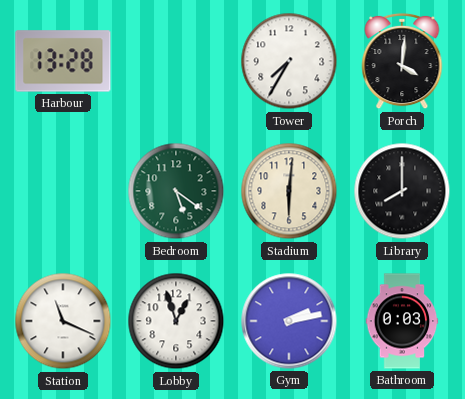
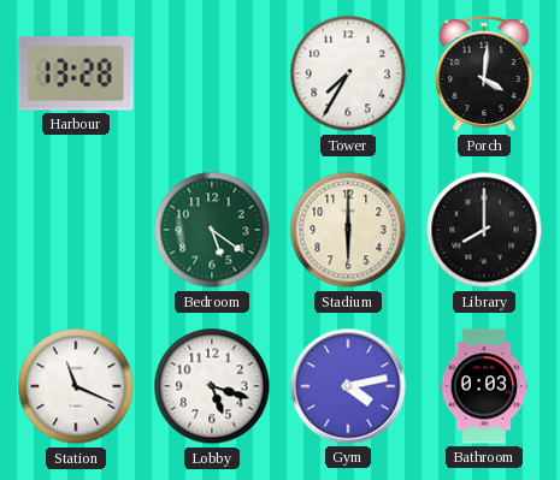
Stadium: 6:01 -> 6:00
Lobby: 12:57 -> 5:18
Gym: 2:13 -> 4:13
